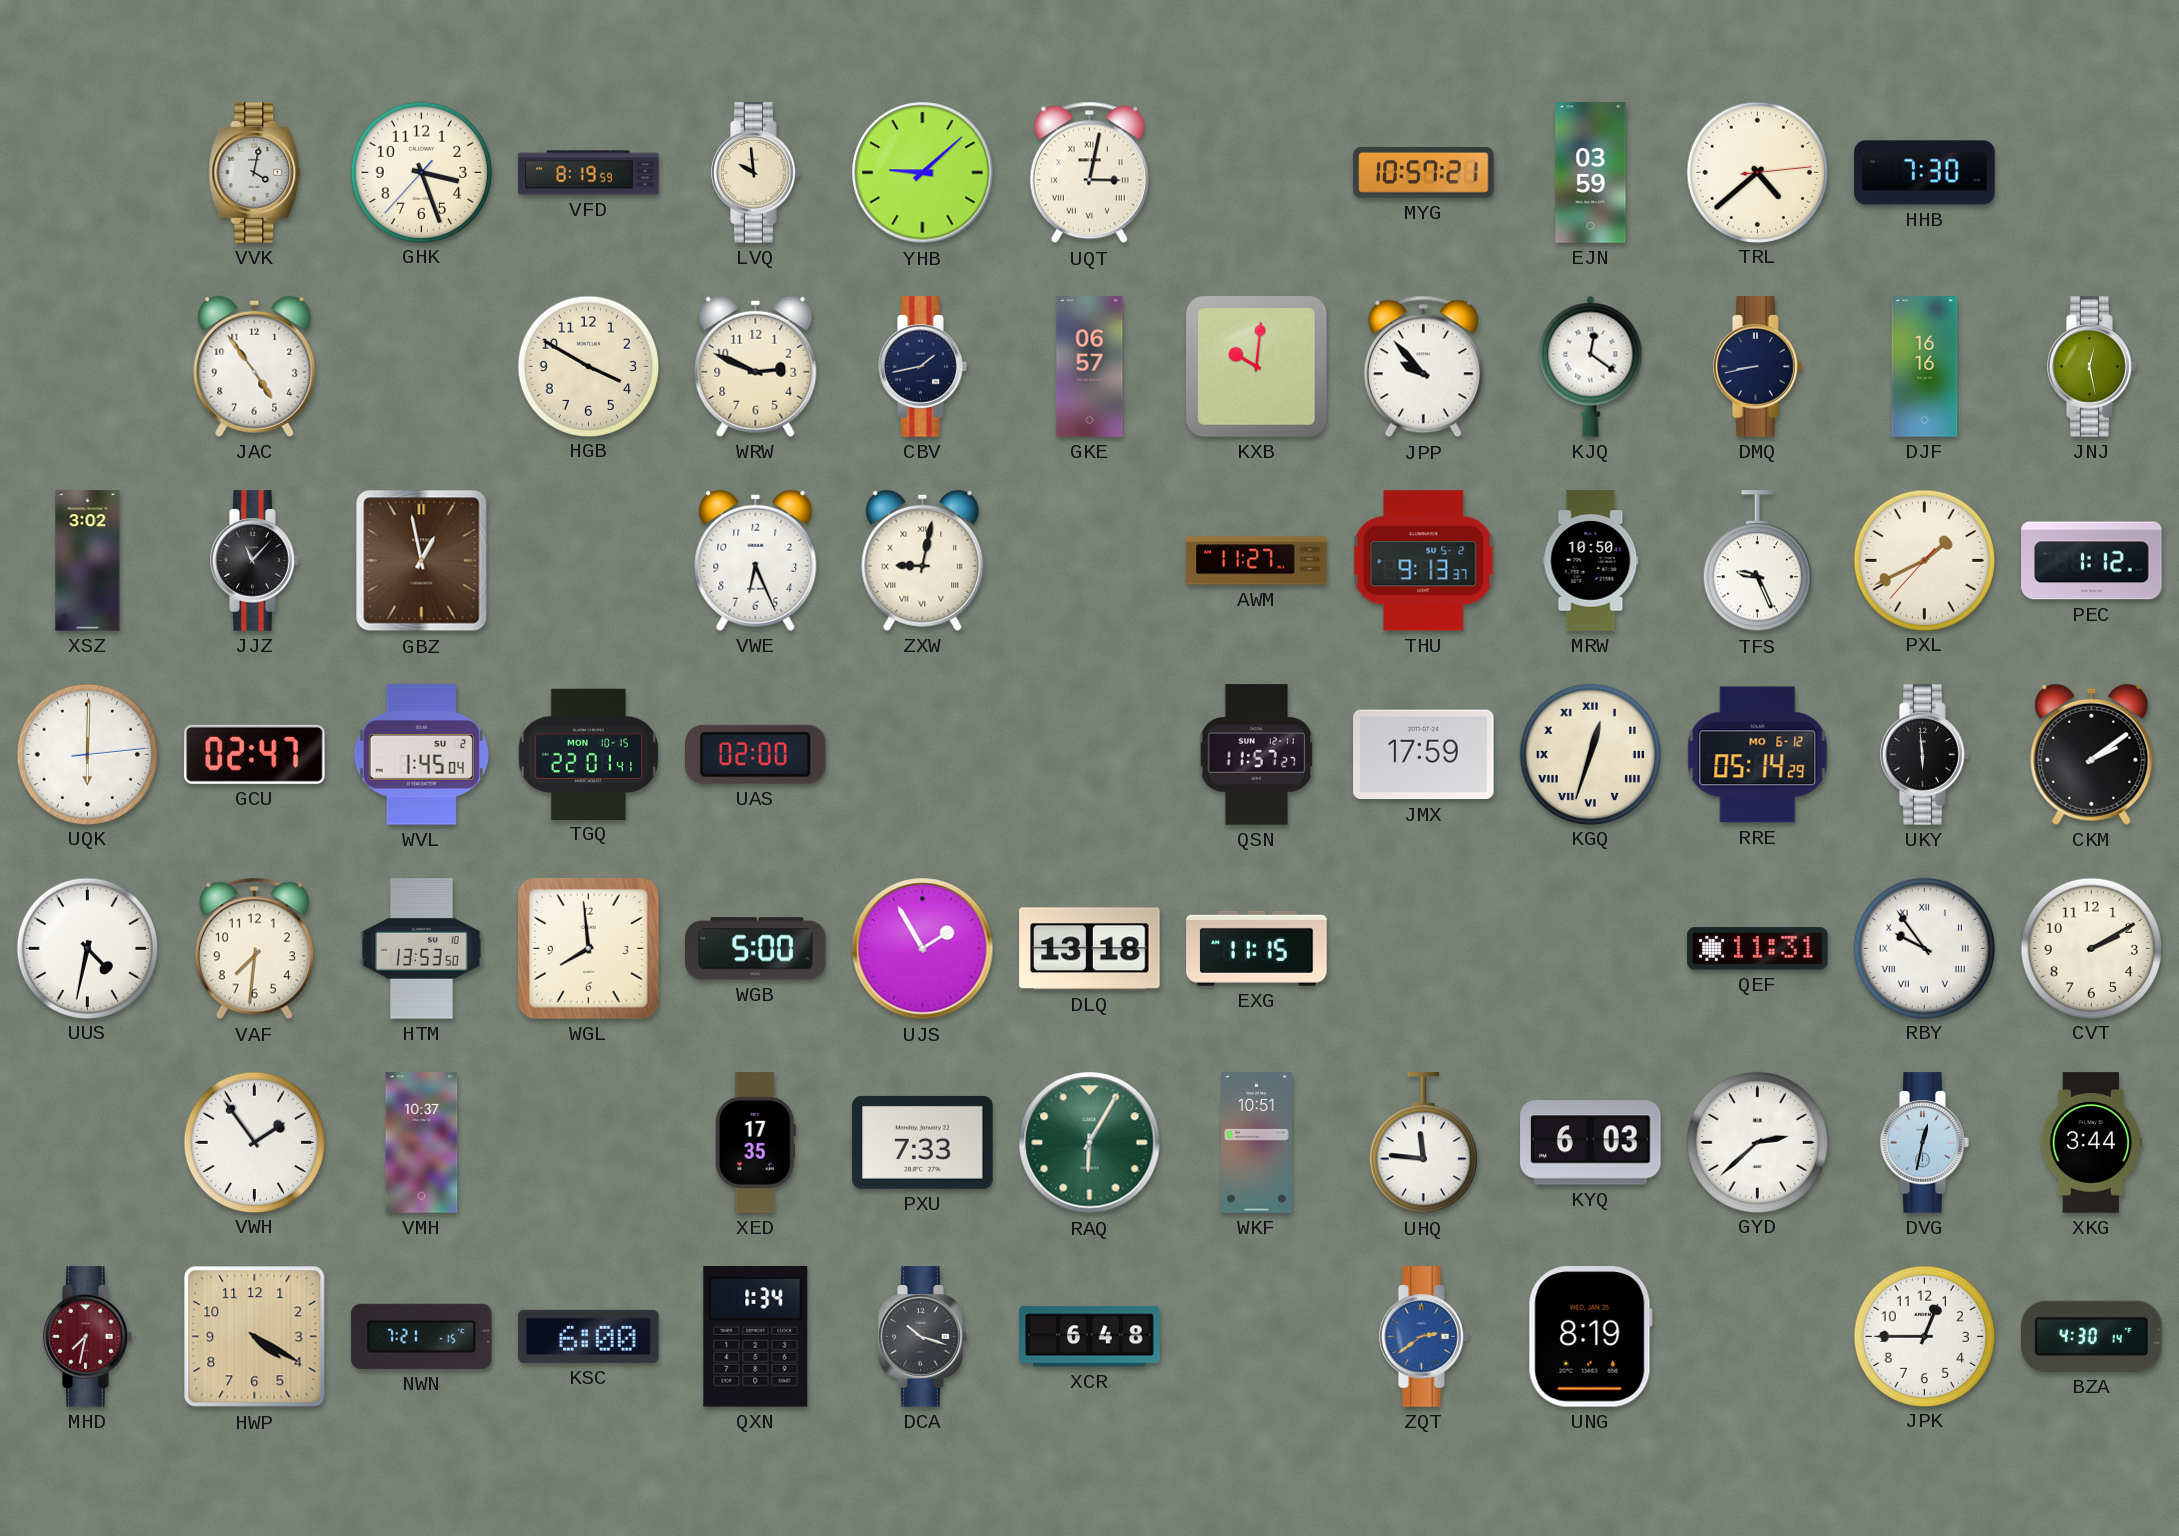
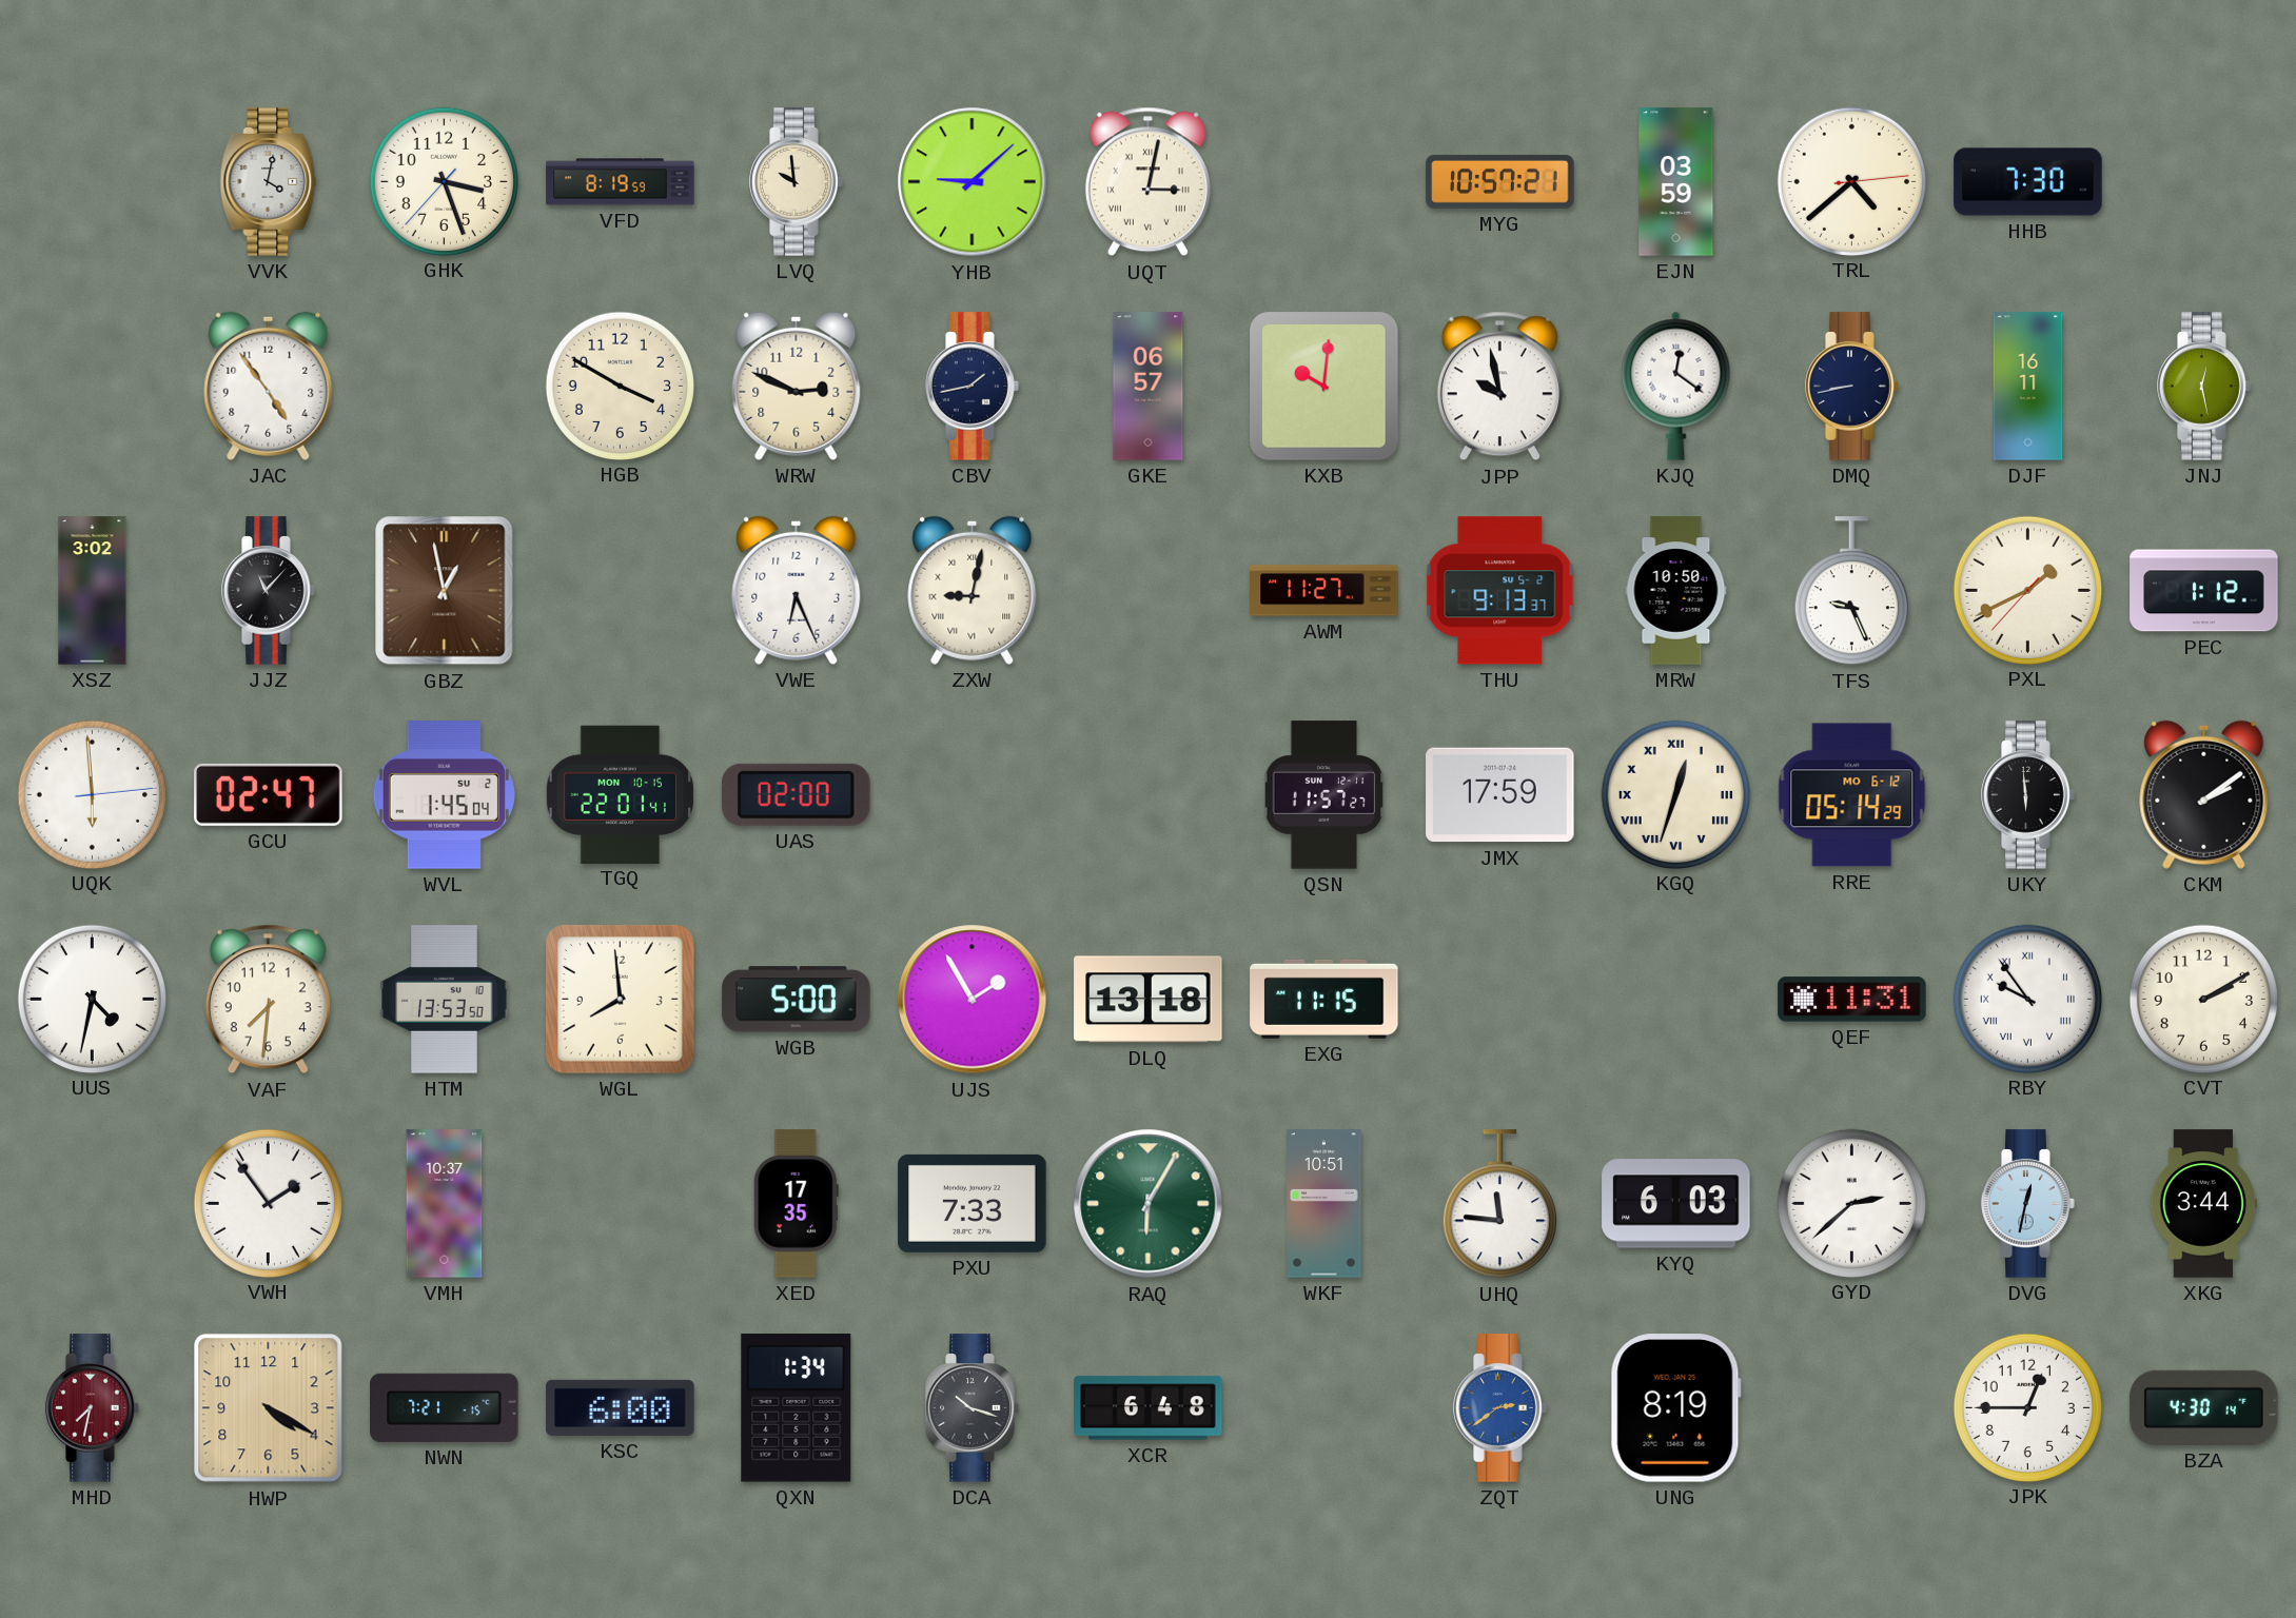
JPP: 9:53 -> 9:58
DJF: 16:16 -> 16:11
UQK: 6:00 -> 5:59
